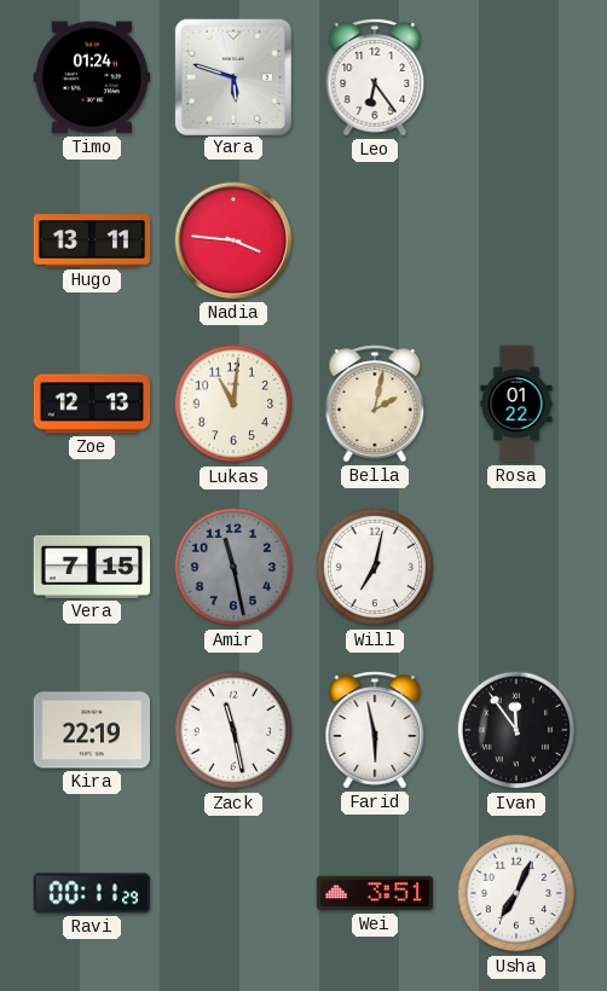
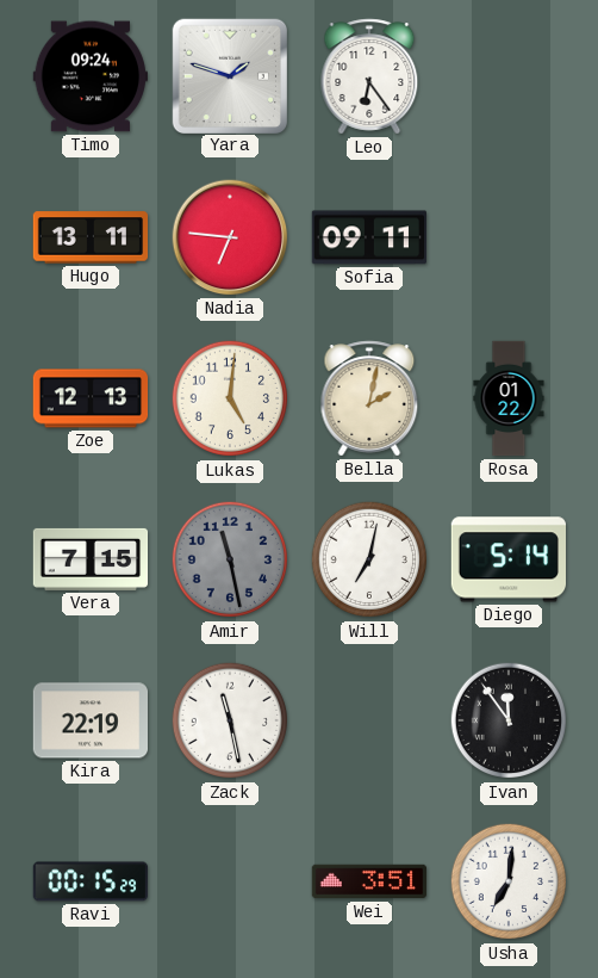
Timo: 01:24 -> 09:24
Yara: 5:48 -> 1:48
Nadia: 3:46 -> 6:46
Sofia: none -> 09:11
Lukas: 11:01 -> 5:01
Diego: none -> 5:14
Farid: 5:58 -> none
Ravi: 00:11 -> 00:15
Usha: 7:04 -> 7:01
